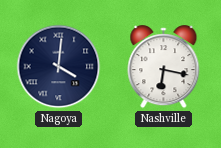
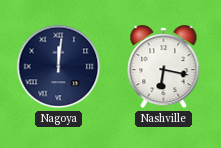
Nagoya: 4:01 -> 12:01
